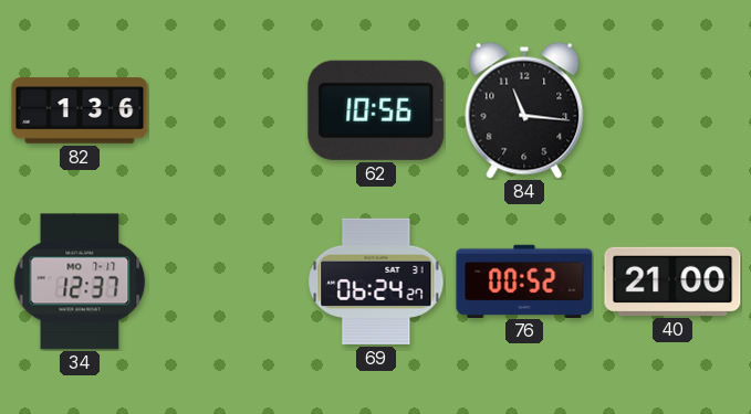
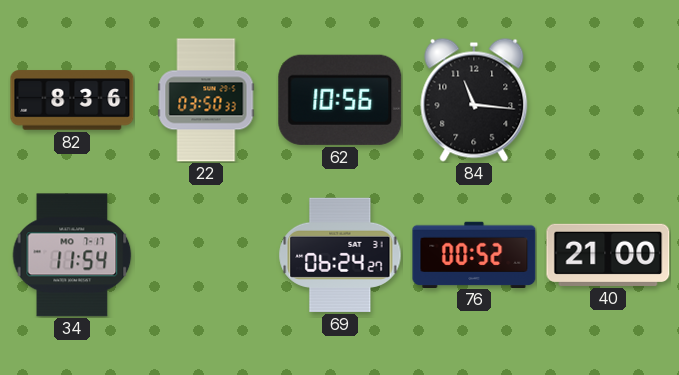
82: 1:36 -> 8:36
22: none -> 03:50
34: 12:37 -> 11:54
